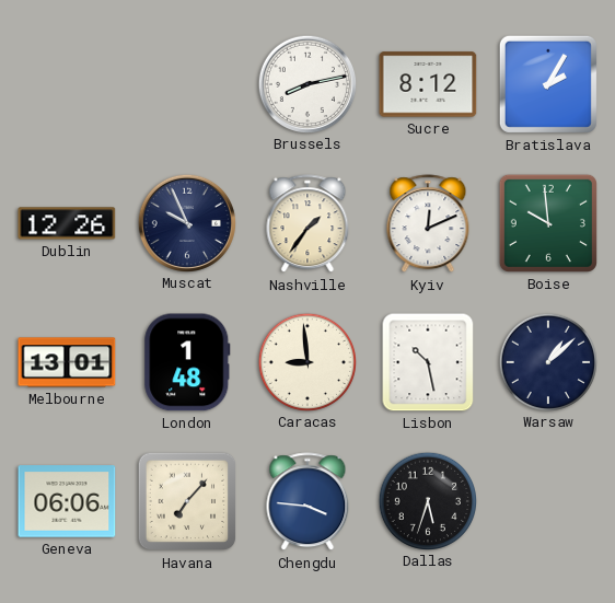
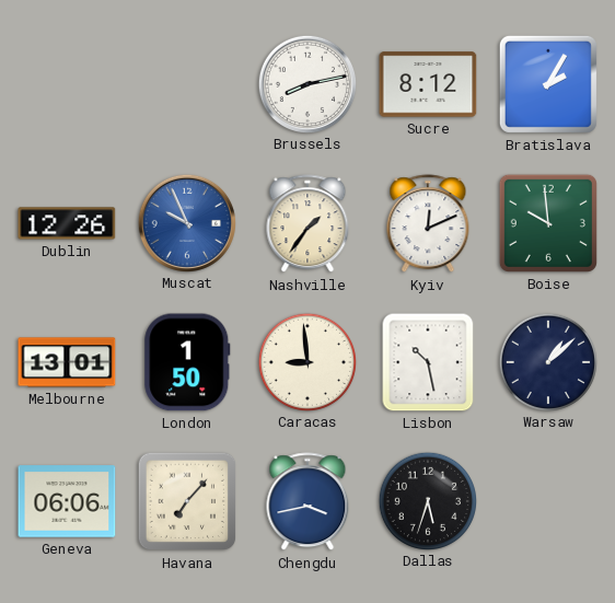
Muscat dial: navy -> blue
London: 1:48 -> 1:50
Chengdu: 3:46 -> 3:43
